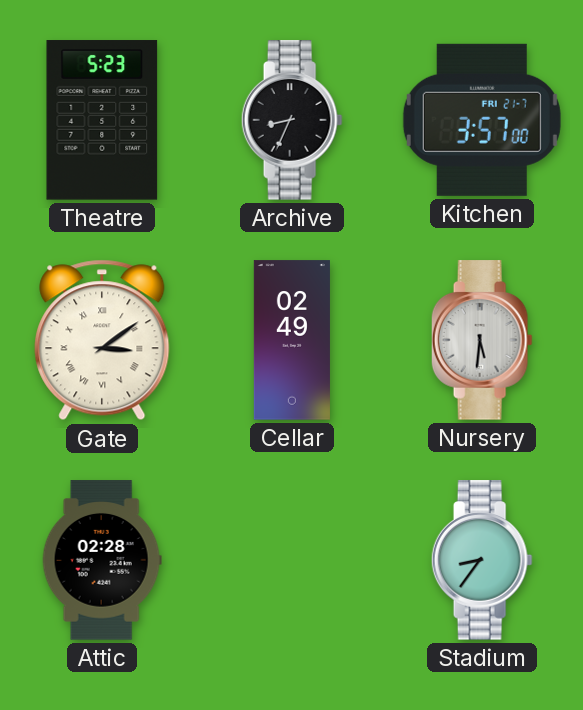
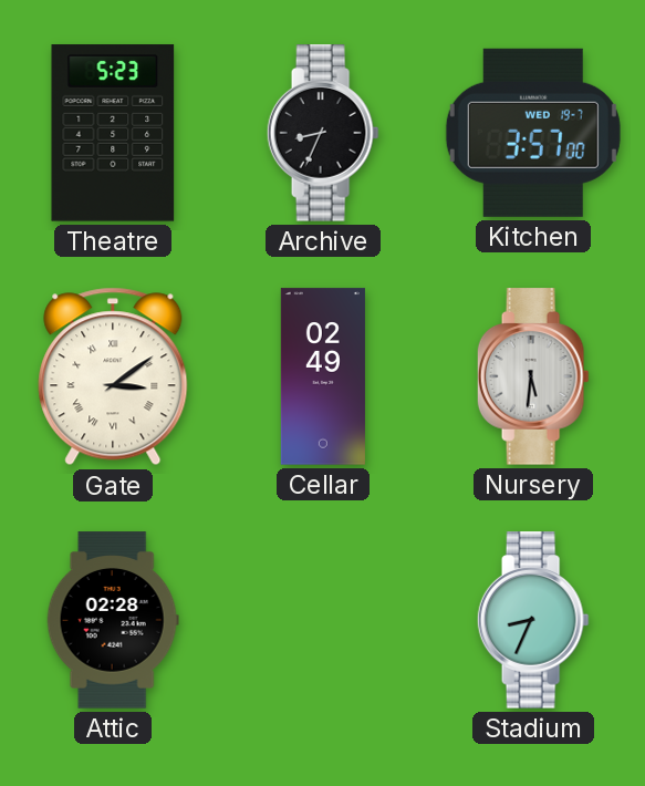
Kitchen date: FRI 21-7 -> WED 19-7
Stadium: 8:36 -> 8:34
